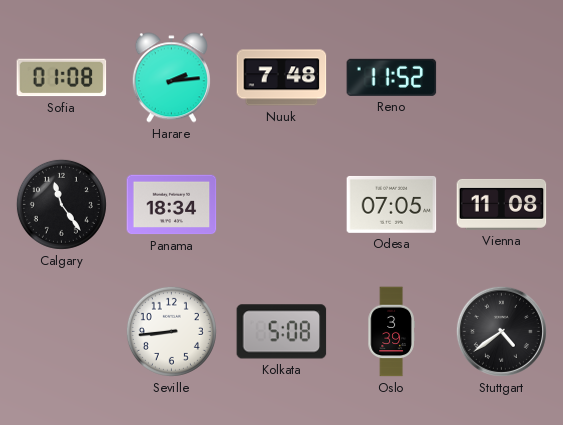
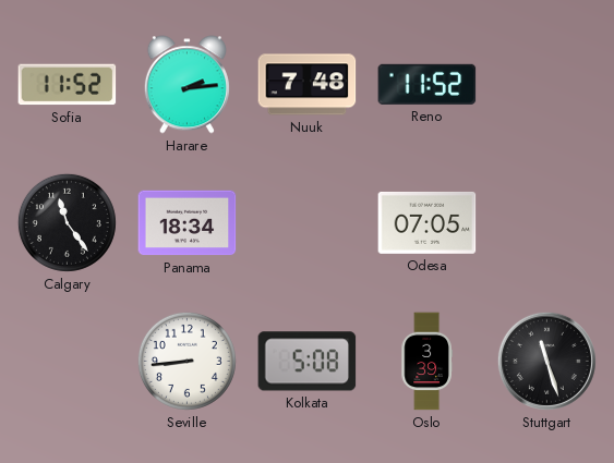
Sofia: 01:08 -> 11:52
Vienna: 11:08 -> none
Stuttgart: 4:39 -> 11:27
